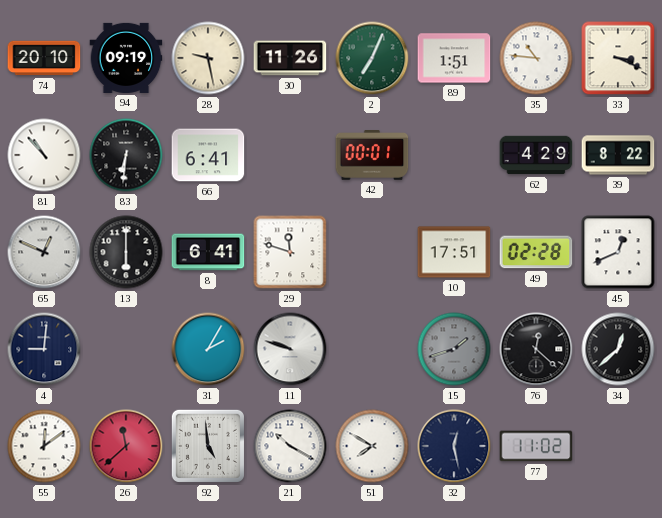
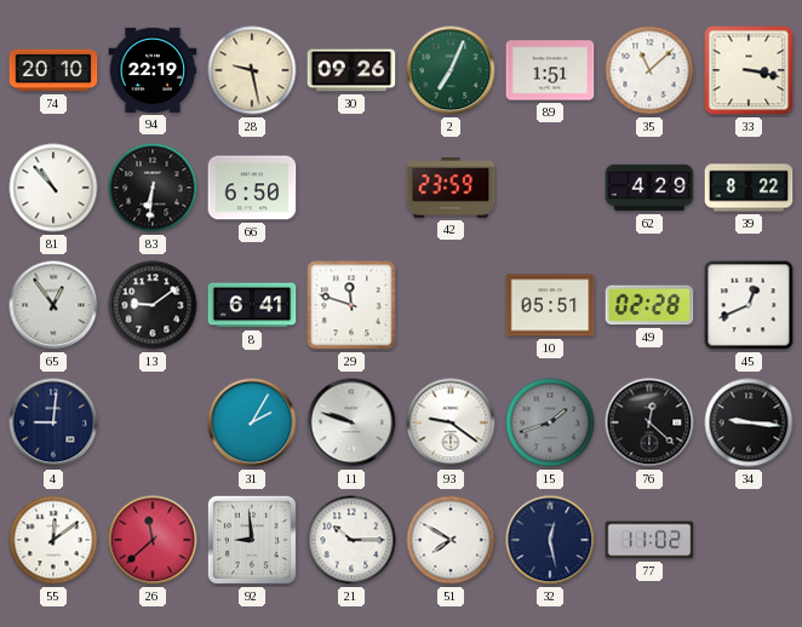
94: 09:19 -> 22:19
30: 11:26 -> 09:26
35: 10:46 -> 11:08
33: 3:19 -> 3:17
66: 6:41 -> 6:50
42: 00:01 -> 23:59
65: 12:49 -> 12:54
13: 6:00 -> 9:09
10: 17:51 -> 05:51
93: none -> 9:21
34: 12:38 -> 9:16
92: 4:59 -> 8:59
21: 10:20 -> 10:15
